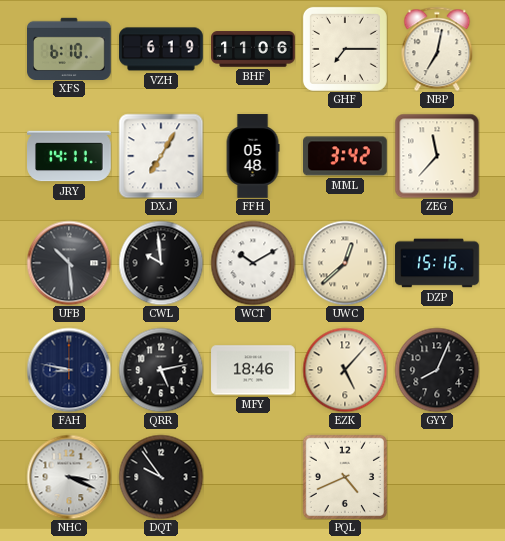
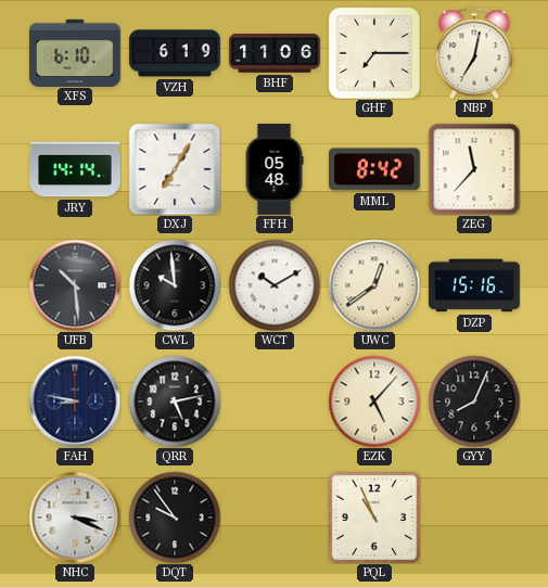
JRY: 14:11 -> 14:14
MML: 3:42 -> 8:42
UWC: 12:38 -> 12:39
MFY: 18:46 -> none
PQL: 4:41 -> 10:56
